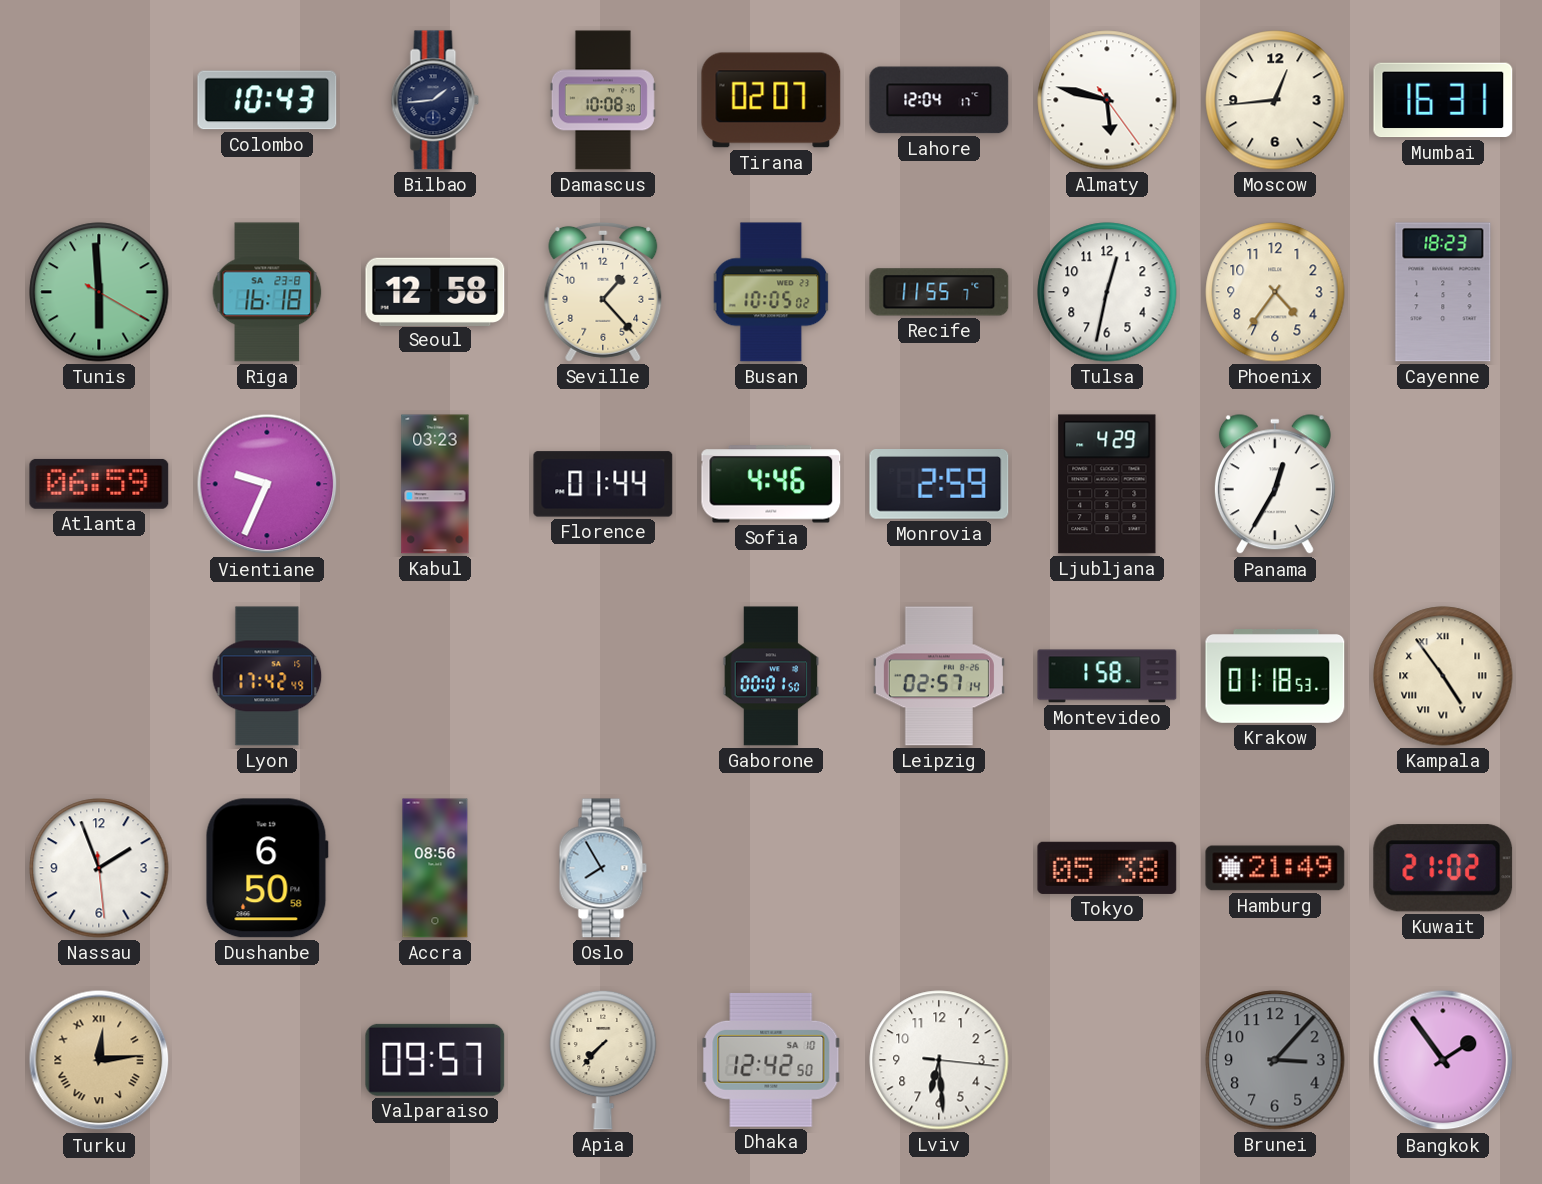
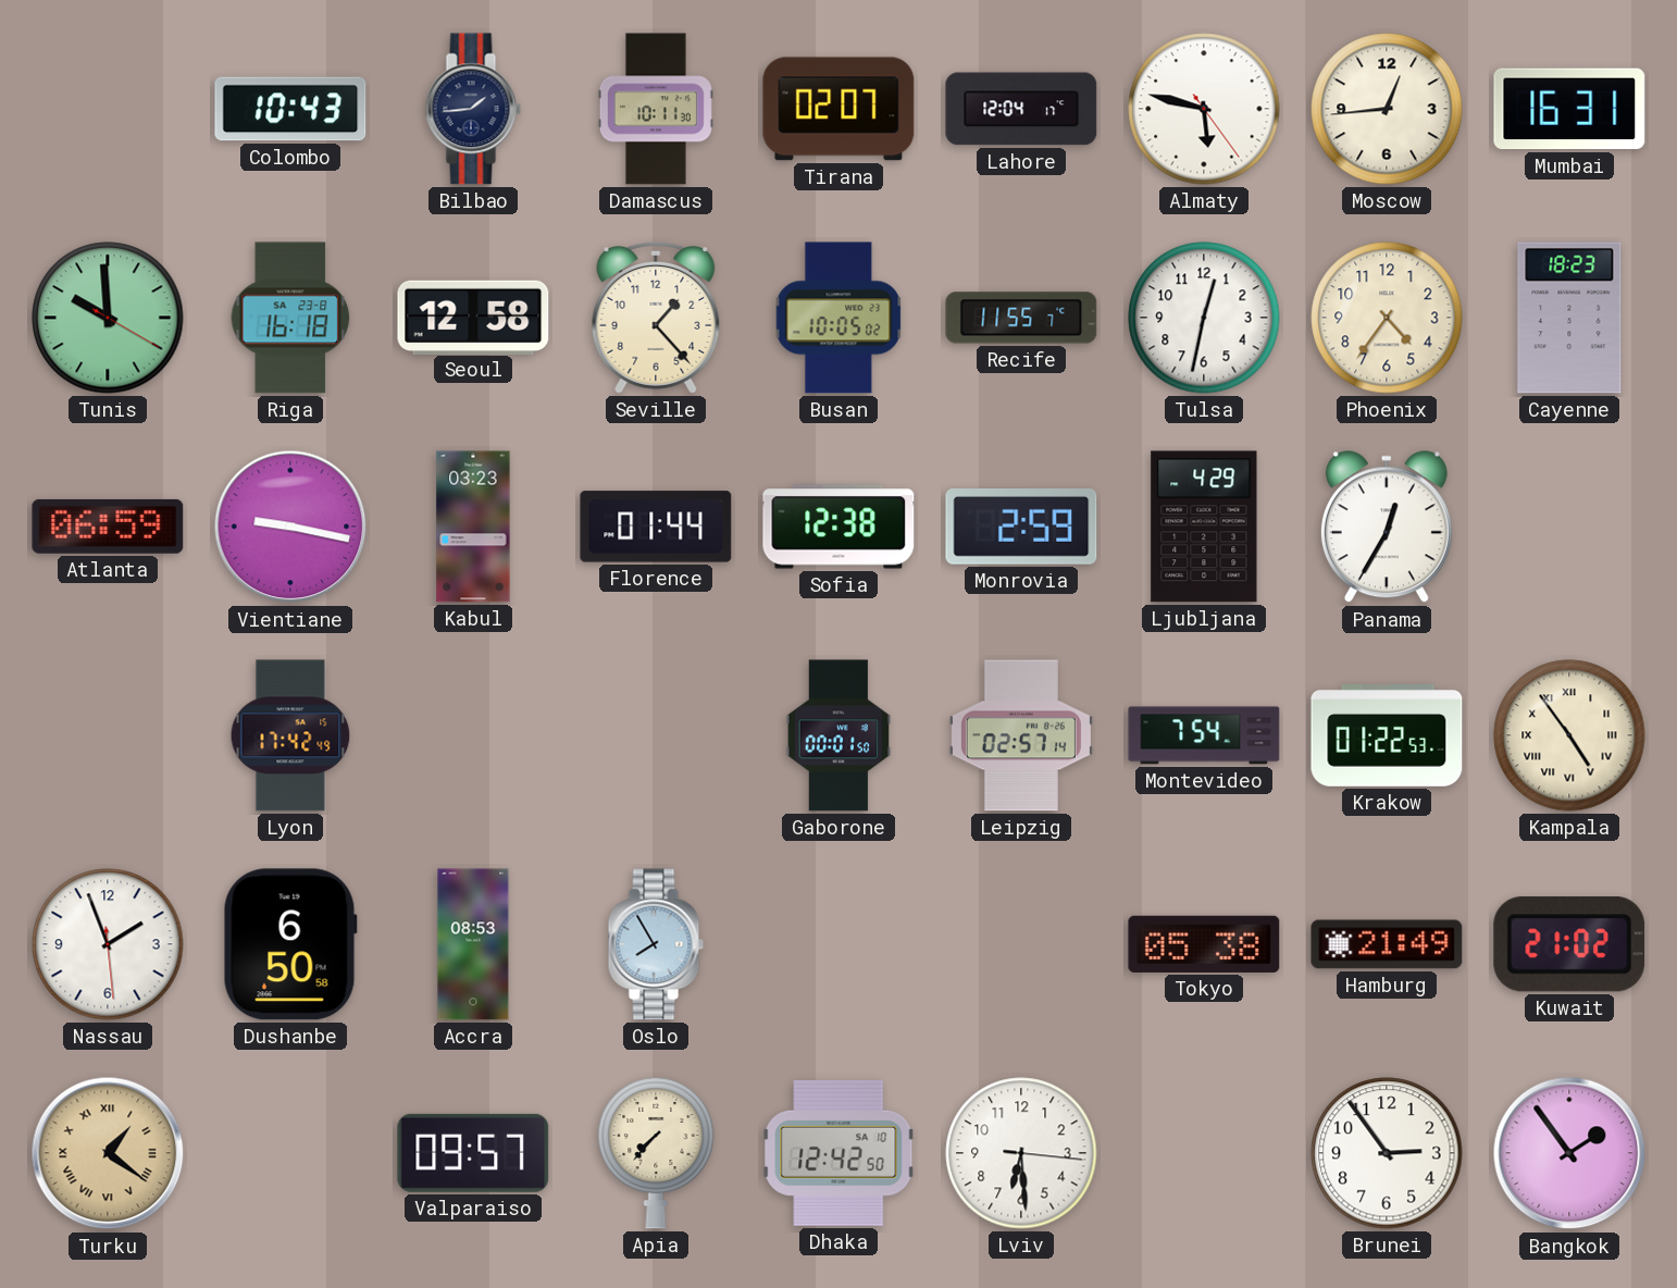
Damascus: 10:08 -> 10:11
Tunis: 5:59 -> 9:59
Vientiane: 9:34 -> 9:17
Sofia: 4:46 -> 12:38
Montevideo: 1:58 -> 7:54
Krakow: 01:18 -> 01:22
Accra: 08:56 -> 08:53
Turku: 12:14 -> 1:21
Brunei: 3:07 -> 2:54
Brunei dial: grey -> white
